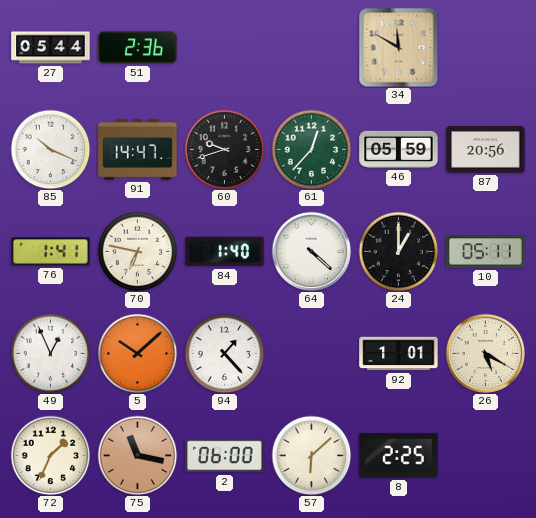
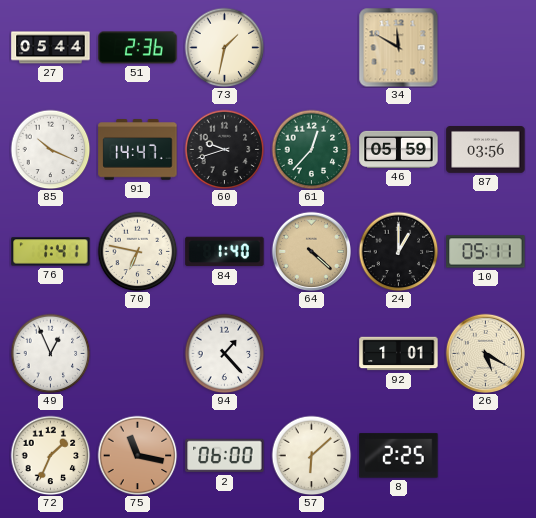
73: none -> 1:32
87: 20:56 -> 03:56
64 dial: white -> champagne
5: 10:08 -> none
